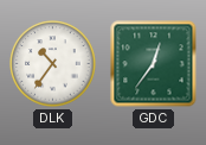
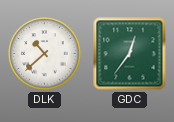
DLK: 10:36 -> 10:38
